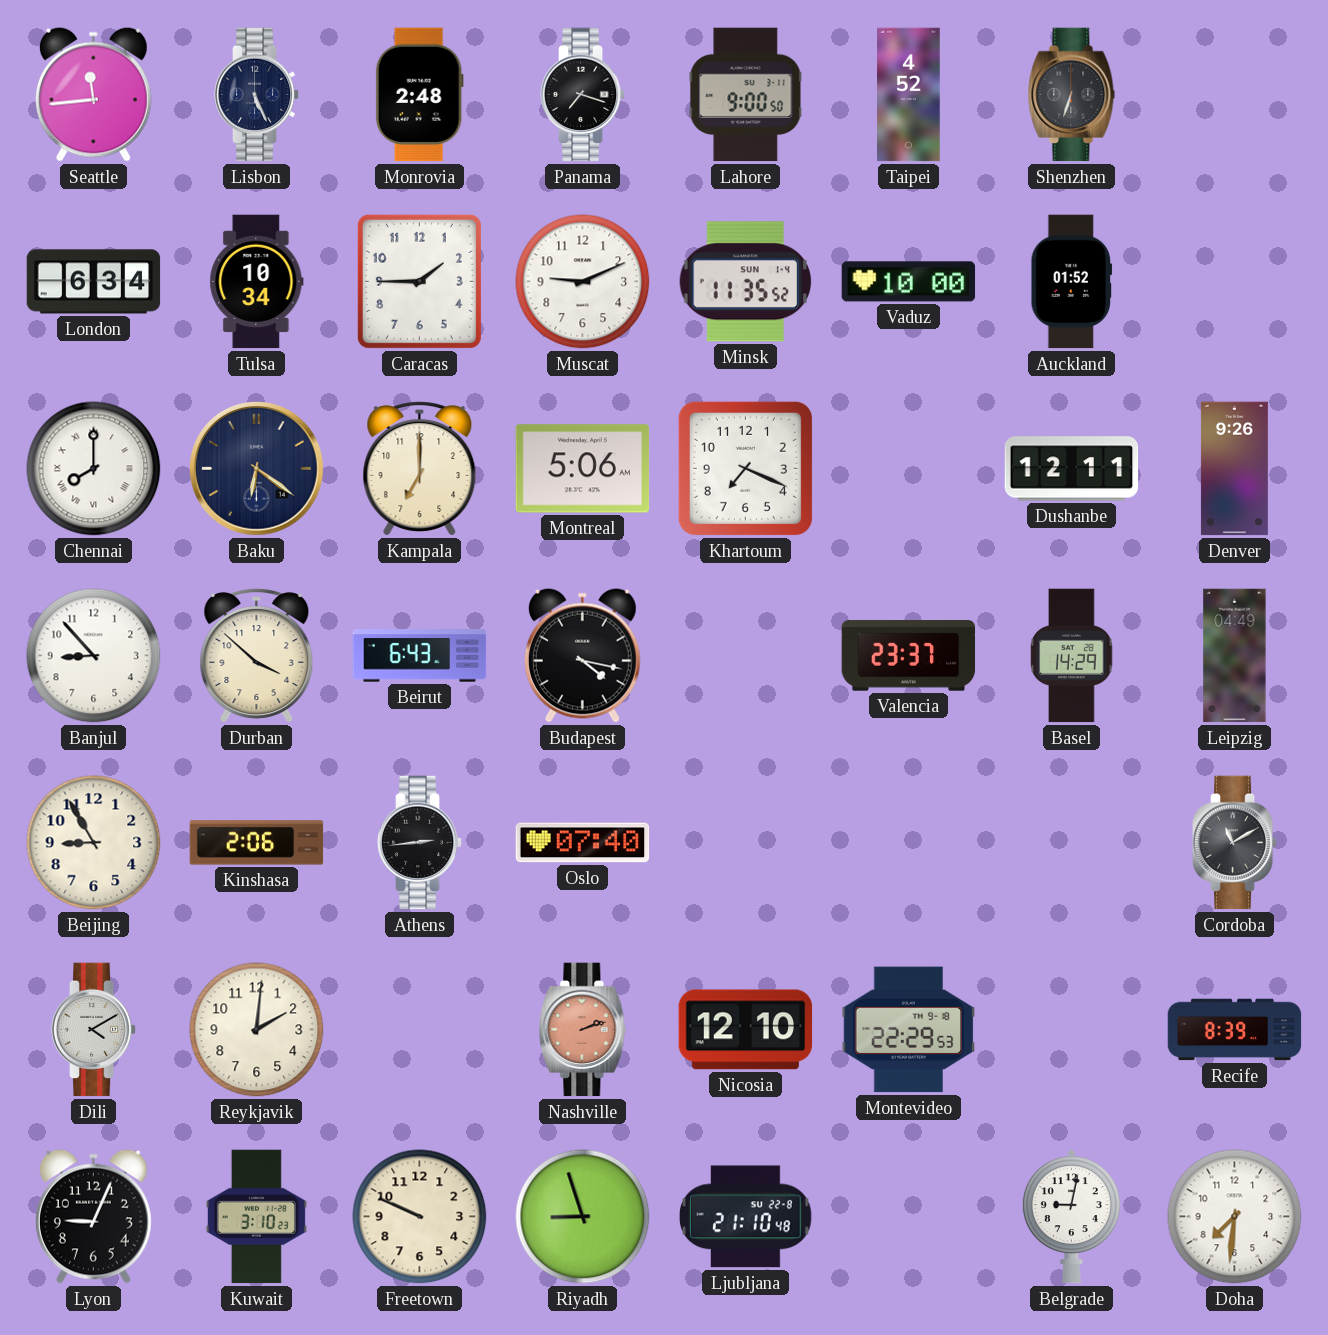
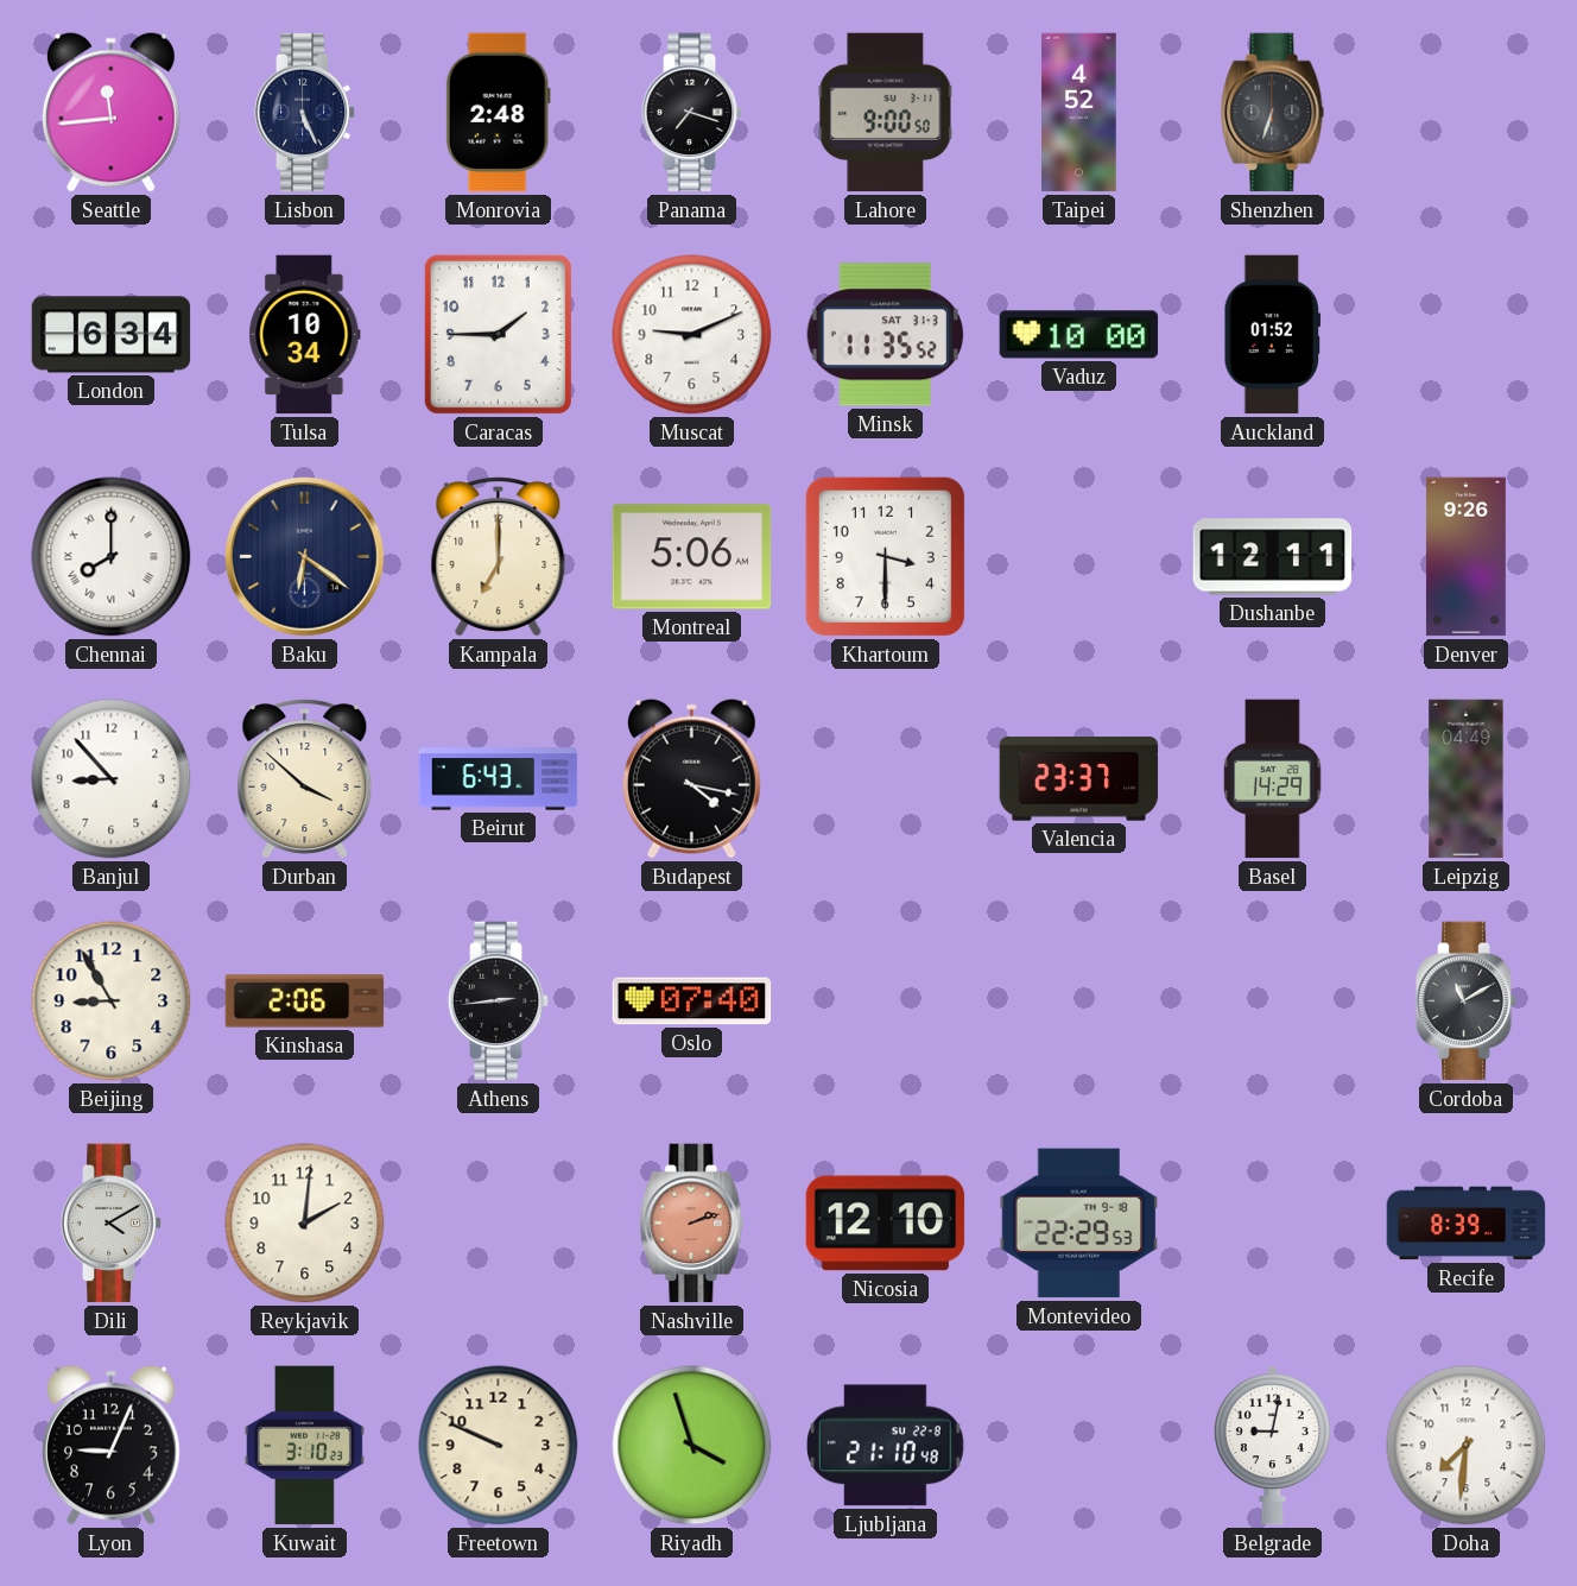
Minsk date: SUN 1-4 -> SAT 31-3
Khartoum: 7:19 -> 3:30
Riyadh: 8:57 -> 3:57
